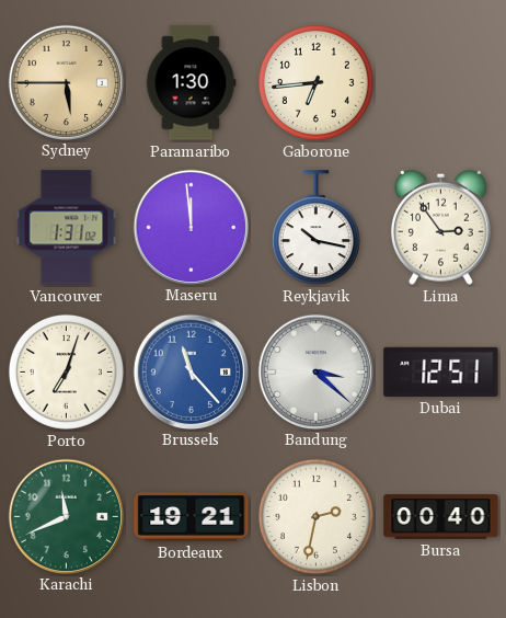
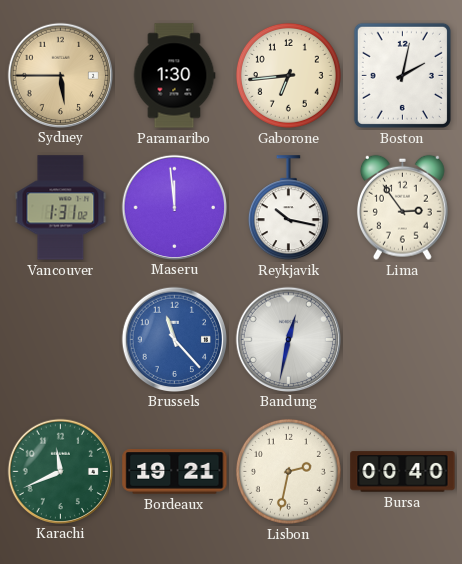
Boston: none -> 2:02
Porto: 7:03 -> none
Bandung: 3:22 -> 12:32
Dubai: 12:51 -> none
